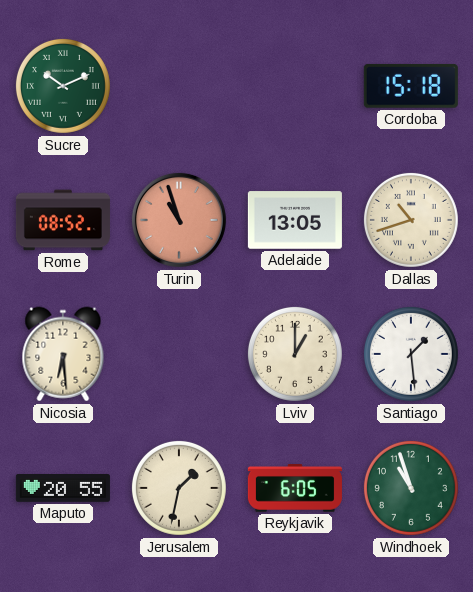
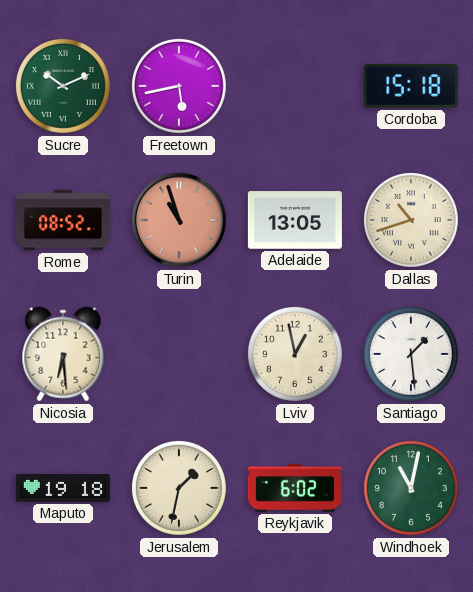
Freetown: none -> 5:43
Lviv: 1:00 -> 12:58
Maputo: 20:55 -> 19:18
Reykjavik: 6:05 -> 6:02
Windhoek: 10:57 -> 11:02
